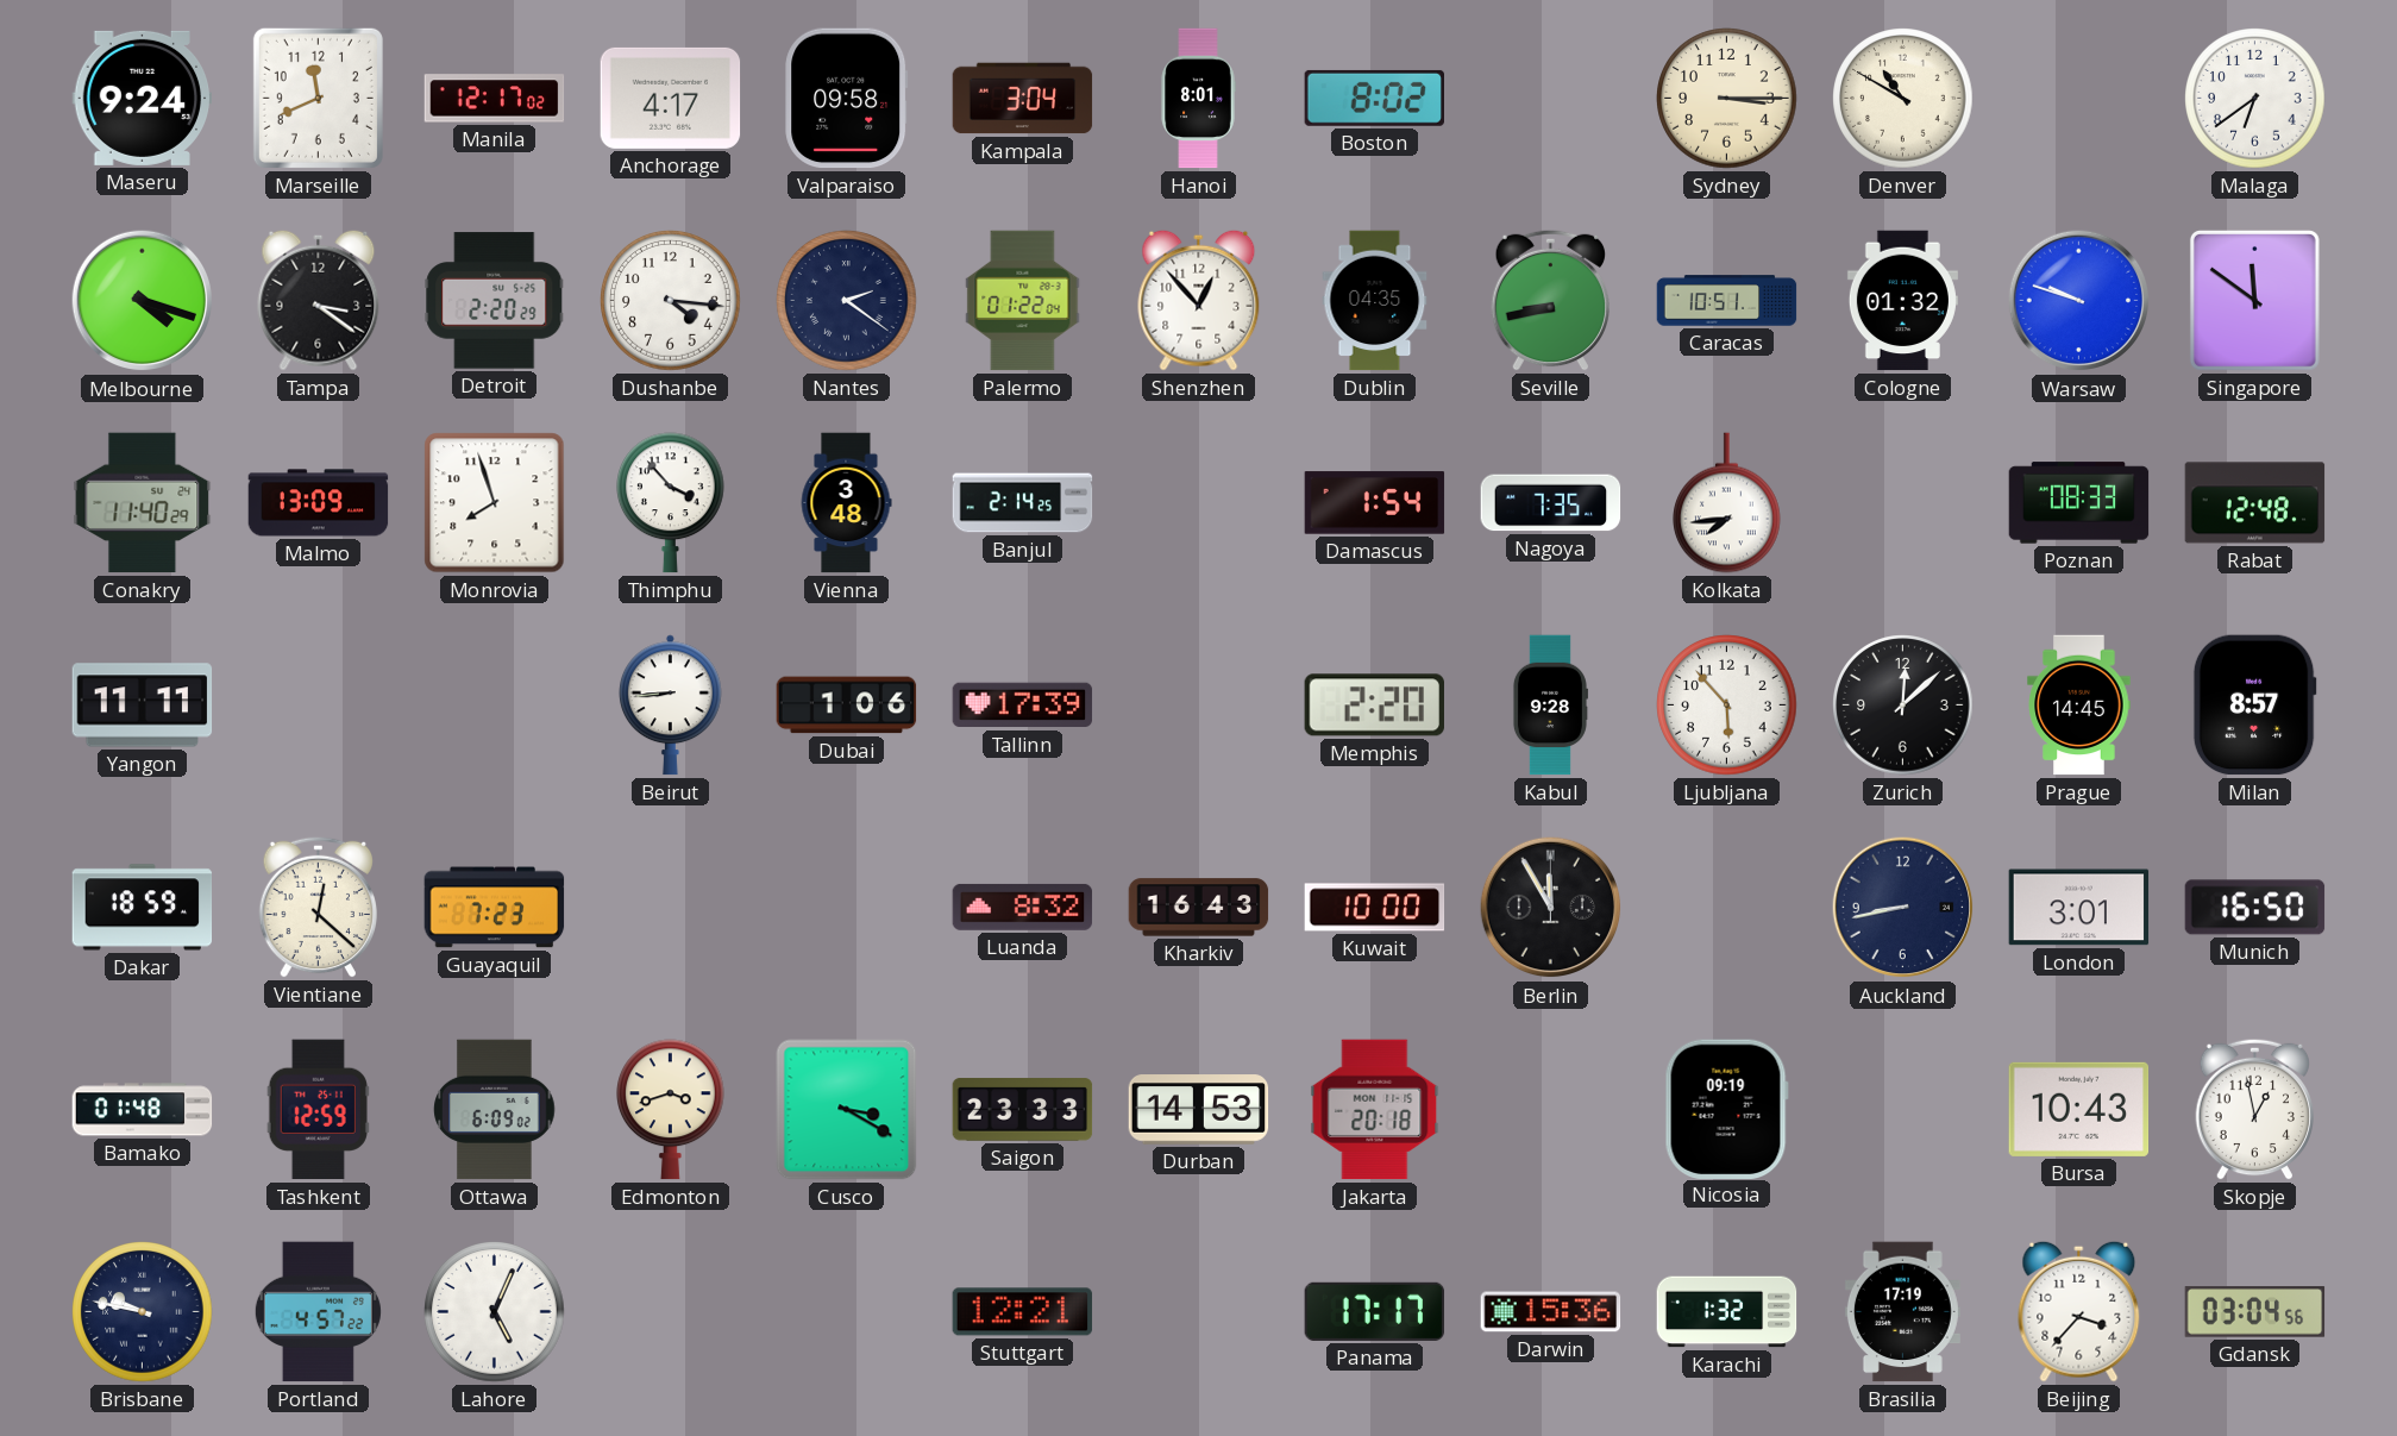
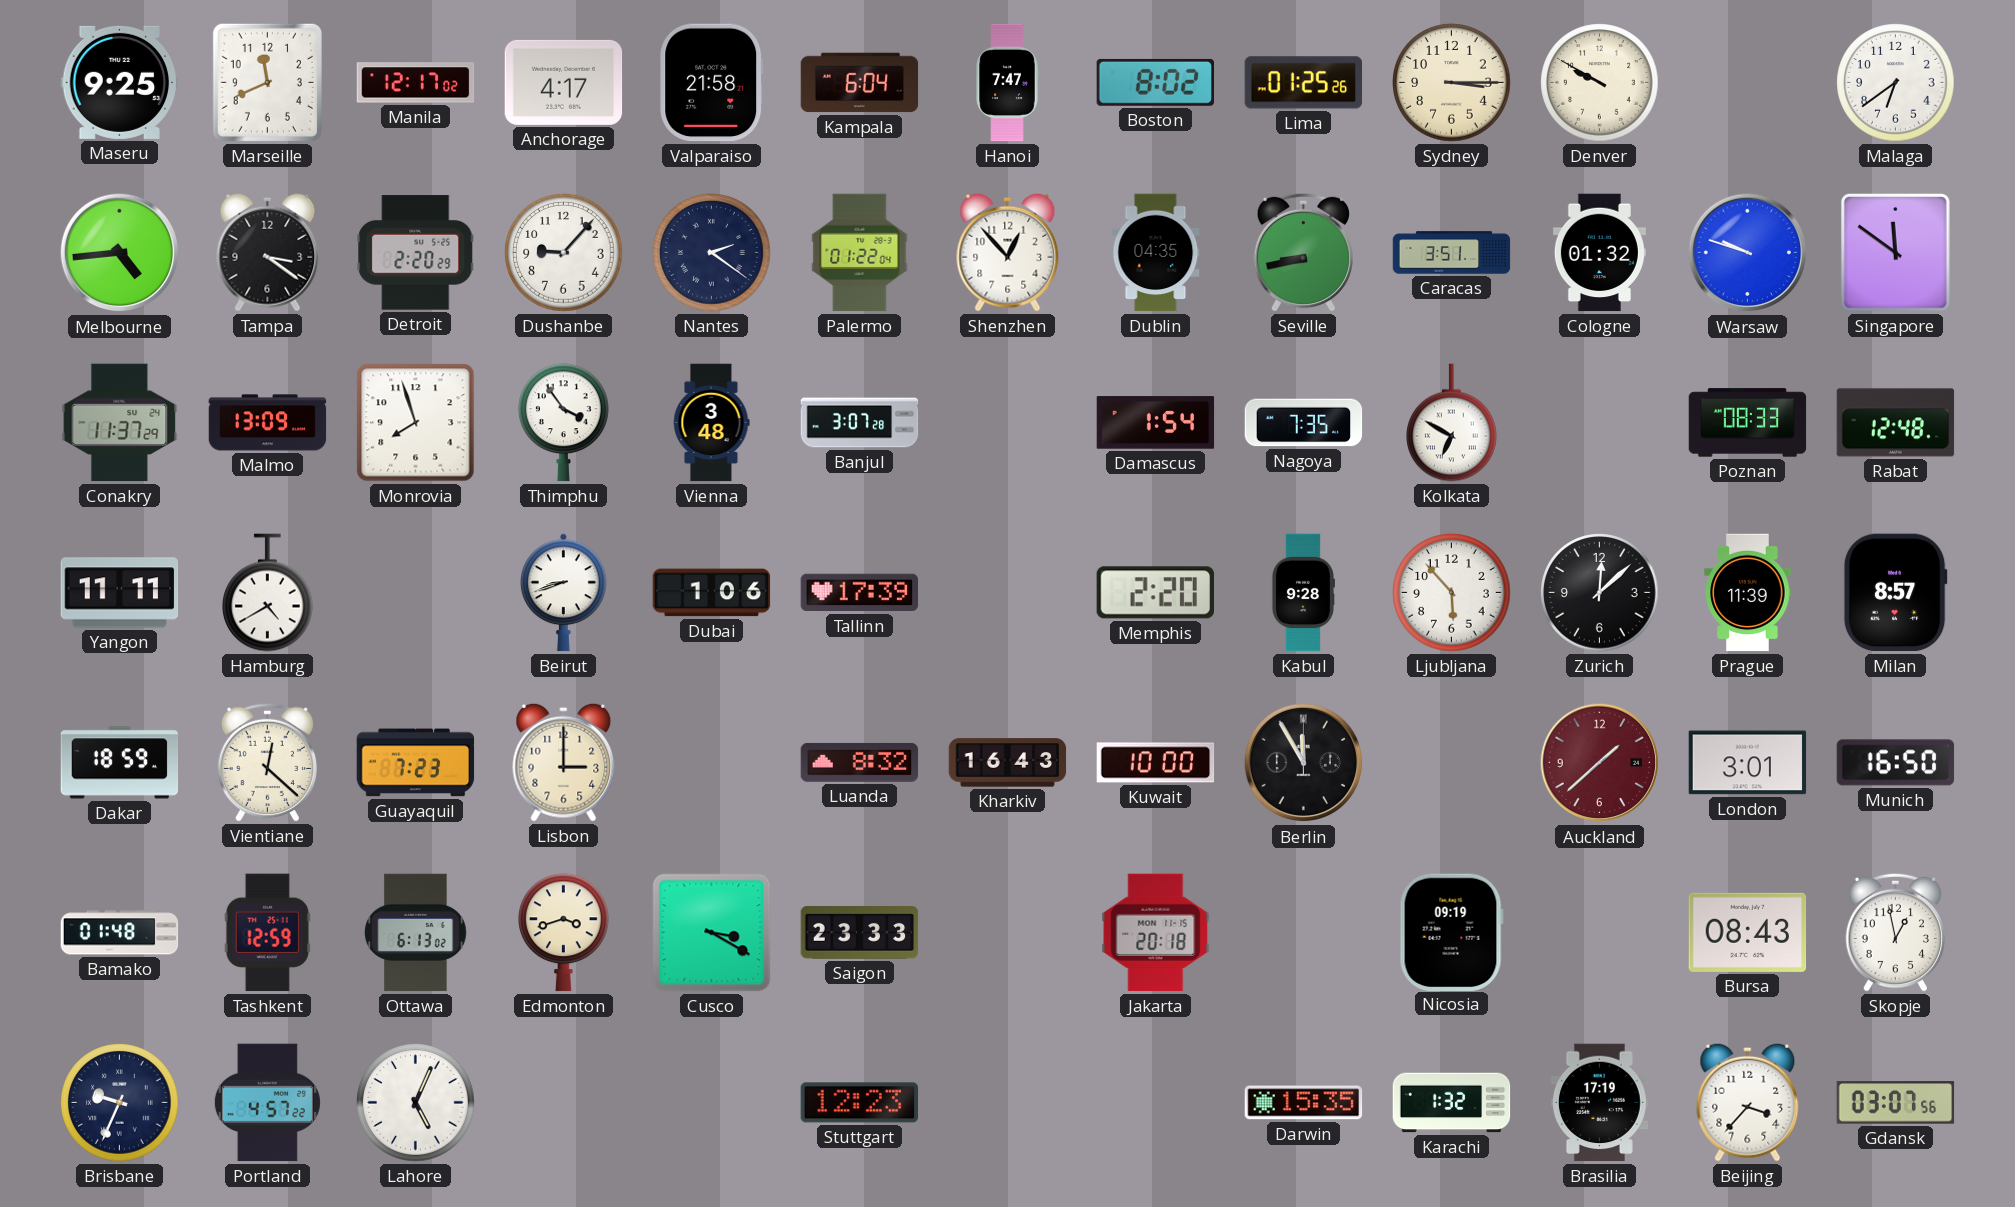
Maseru: 9:24 -> 9:25
Valparaiso: 09:58 -> 21:58
Kampala: 3:04 -> 6:04
Hanoi: 8:01 -> 7:47
Lima: none -> 01:25
Denver: 10:50 -> 9:50
Melbourne: 4:18 -> 4:44
Dushanbe: 4:16 -> 9:07
Caracas: 10:51 -> 3:51
Conakry: 11:40 -> 11:37
Thimphu: 3:53 -> 3:54
Banjul: 2:14 -> 3:07
Kolkata: 7:44 -> 6:50
Hamburg: none -> 4:40
Beirut: 8:44 -> 8:42
Prague: 14:45 -> 11:39
Lisbon: none -> 3:00
Auckland: 8:43 -> 1:38
Auckland dial: navy -> burgundy
Ottawa: 6:09 -> 6:13
Durban: 14:53 -> none
Bursa: 10:43 -> 08:43
Brisbane: 9:47 -> 9:34
Stuttgart: 12:21 -> 12:23
Panama: 17:17 -> none
Darwin: 15:36 -> 15:35
Gdansk: 03:04 -> 03:07
